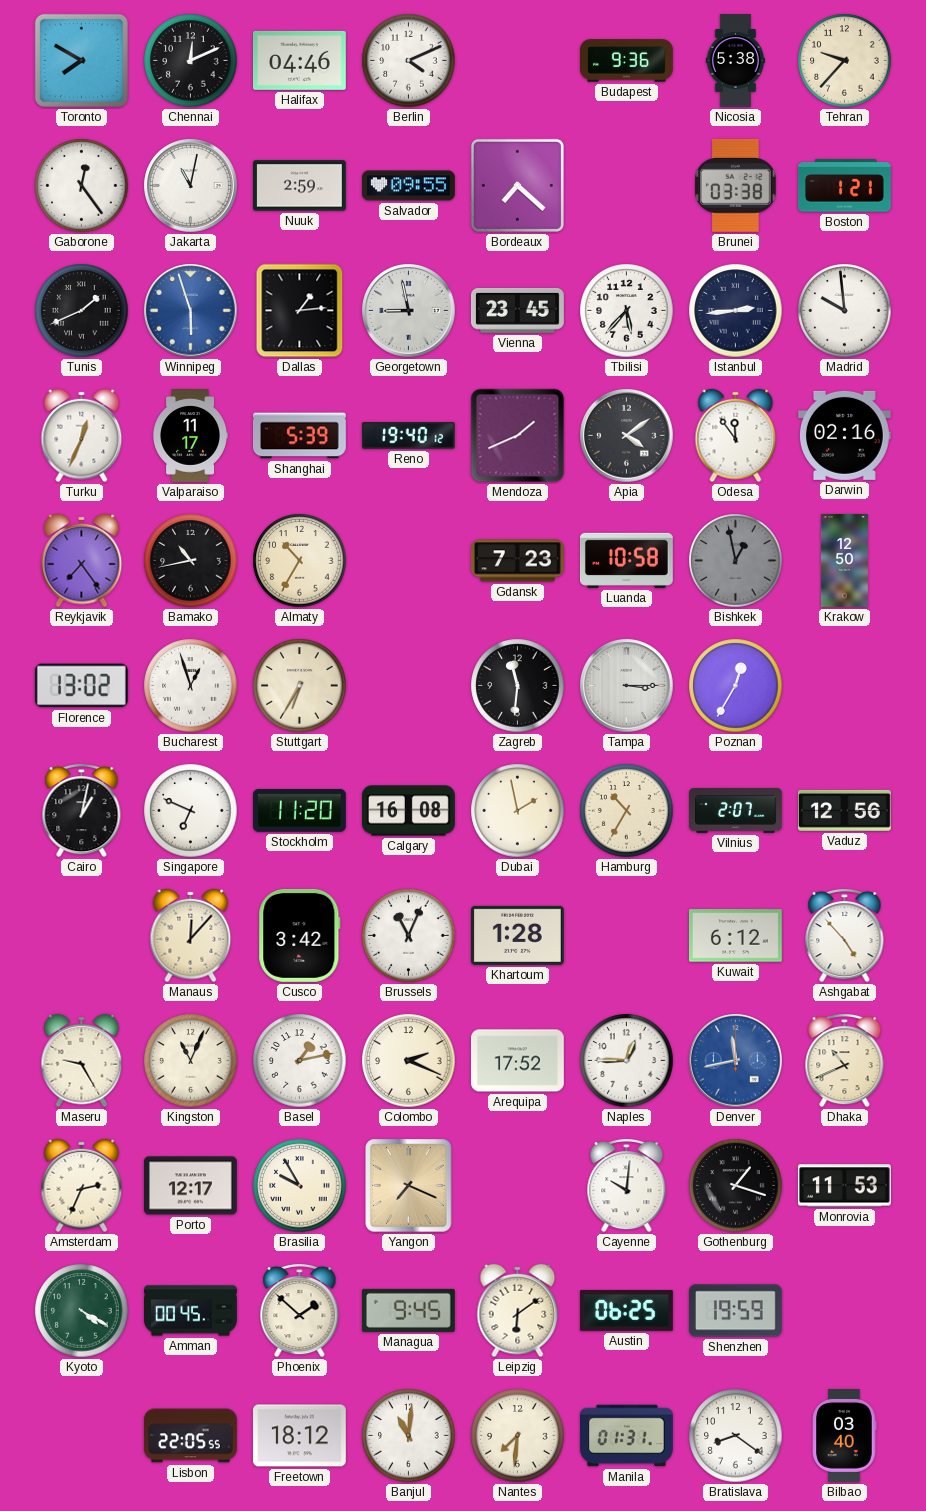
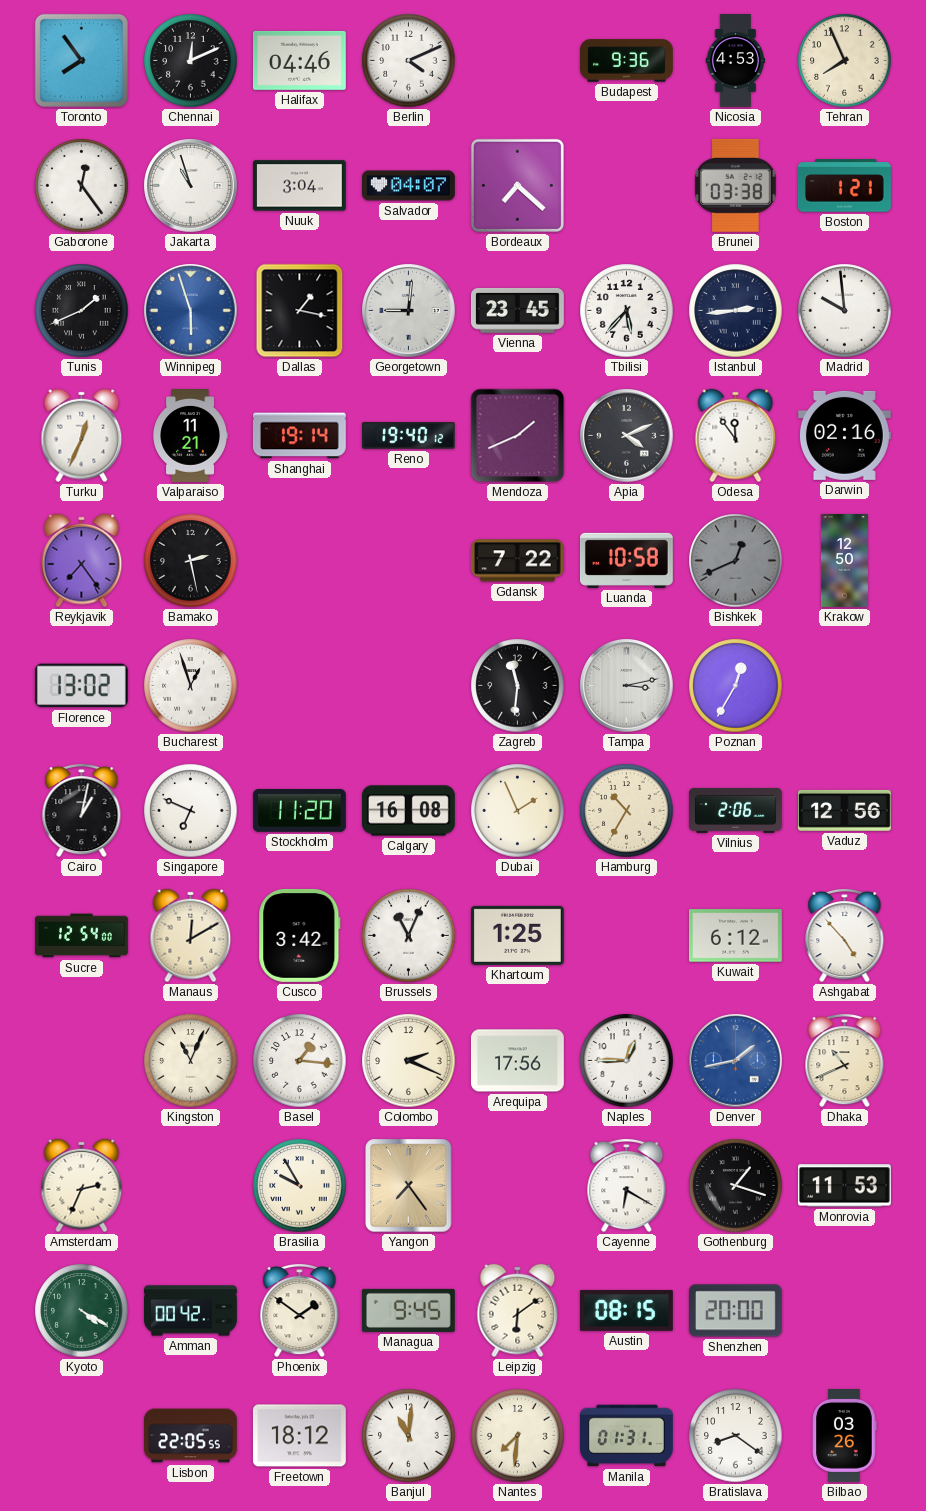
Toronto: 7:50 -> 7:54
Nicosia: 5:38 -> 4:53
Tehran: 9:37 -> 7:56
Jakarta: 11:02 -> 10:57
Nuuk: 2:59 -> 3:04
Salvador: 09:55 -> 04:07
Dallas: 1:14 -> 1:17
Georgetown: 8:58 -> 9:01
Valparaiso: 11:17 -> 11:21
Shanghai: 5:39 -> 19:14
Apia: 4:09 -> 4:11
Bamako: 10:43 -> 2:28
Almaty: 10:35 -> none
Gdansk: 7:23 -> 7:22
Bishkek: 12:58 -> 12:41
Stuttgart: 6:35 -> none
Tampa: 3:15 -> 3:13
Dubai: 1:58 -> 1:56
Vilnius: 2:07 -> 2:06
Sucre: none -> 12:54
Manaus: 12:07 -> 12:10
Khartoum: 1:28 -> 1:25
Maseru: 9:25 -> none
Basel: 1:13 -> 1:16
Arequipa: 17:52 -> 17:56
Denver: 11:43 -> 1:43
Porto: 12:17 -> none
Yangon: 7:19 -> 7:24
Cayenne: 10:01 -> 6:20
Amman: 00:45 -> 00:42
Phoenix: 1:52 -> 1:51
Austin: 06:25 -> 08:15
Shenzhen: 19:59 -> 20:00
Bilbao: 03:40 -> 03:26
